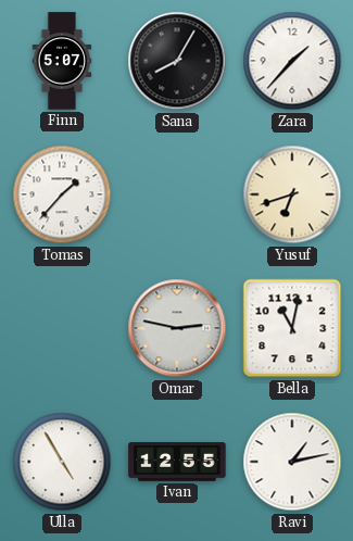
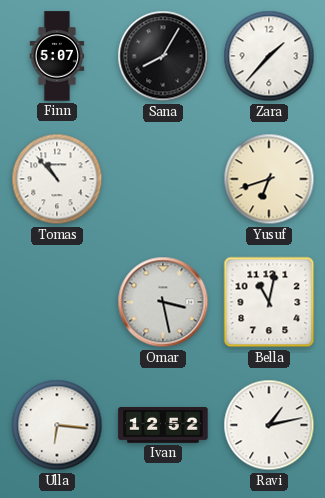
Tomas: 1:37 -> 10:53
Omar: 2:47 -> 3:28
Ulla: 4:55 -> 6:16
Ivan: 12:55 -> 12:52
